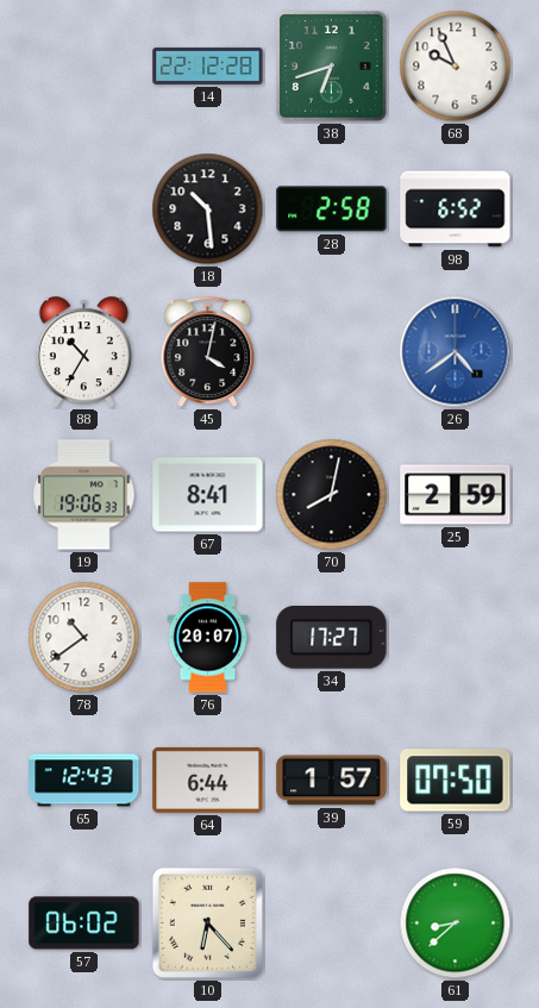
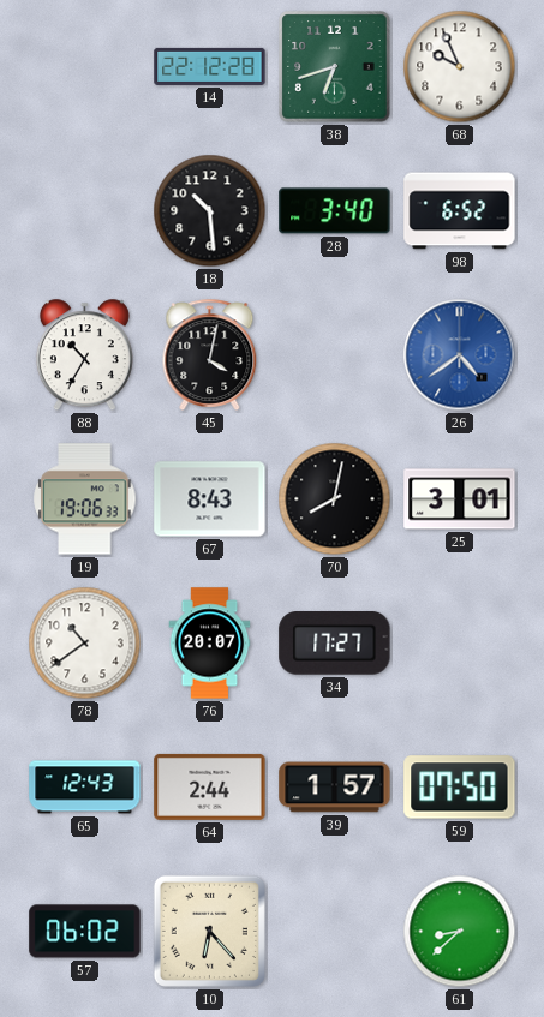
28: 2:58 -> 3:40
67: 8:41 -> 8:43
25: 2:59 -> 3:01
64: 6:44 -> 2:44
